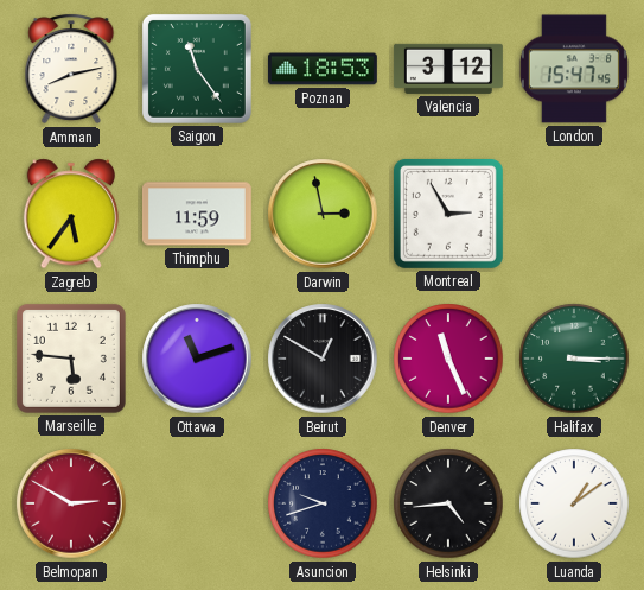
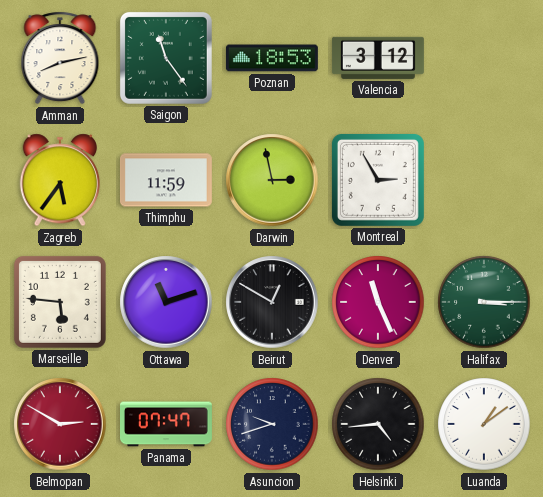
London: 15:47 -> none
Panama: none -> 07:47
